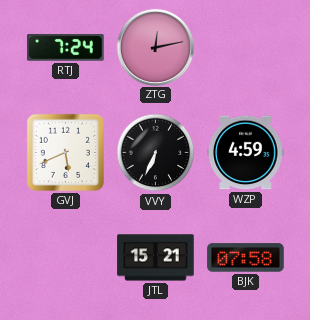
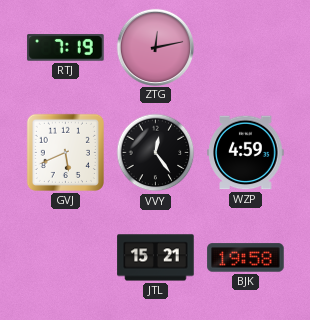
RTJ: 7:24 -> 7:19
VVY: 6:34 -> 12:24
BJK: 07:58 -> 19:58
